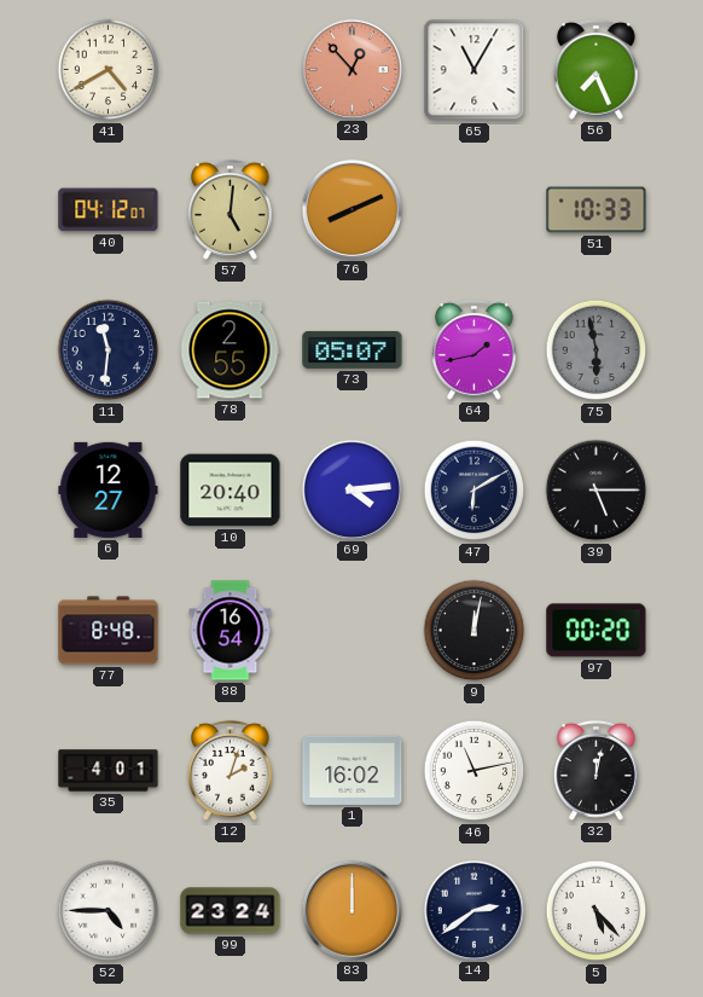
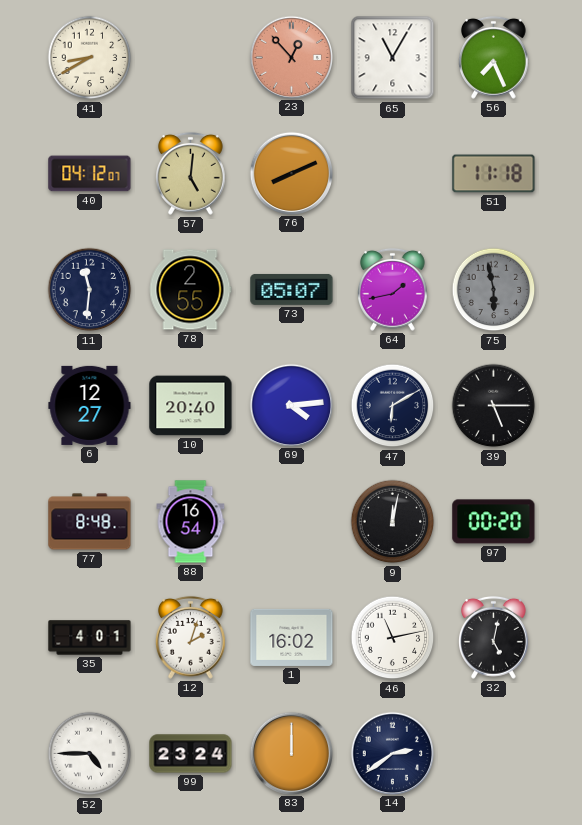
41: 4:40 -> 8:40
51: 10:33 -> 11:18
32: 12:02 -> 5:02
5: 5:23 -> none
